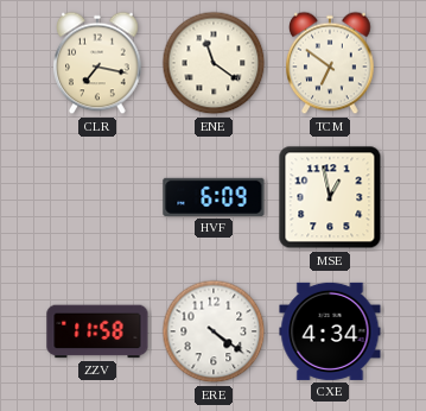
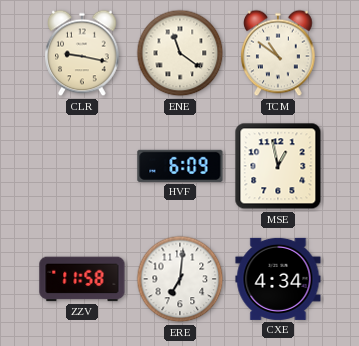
CLR: 7:17 -> 9:17
TCM: 6:51 -> 10:51
ERE: 4:21 -> 7:01
